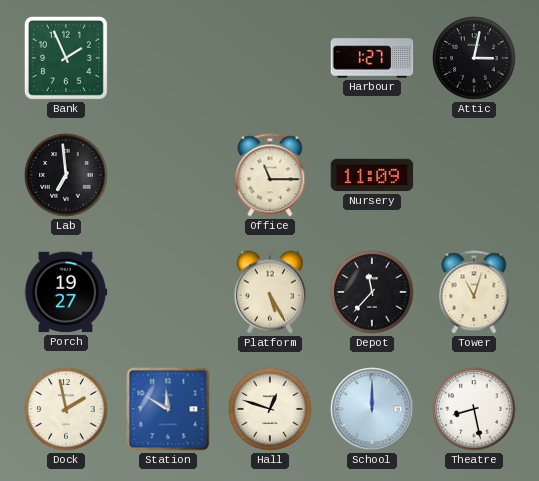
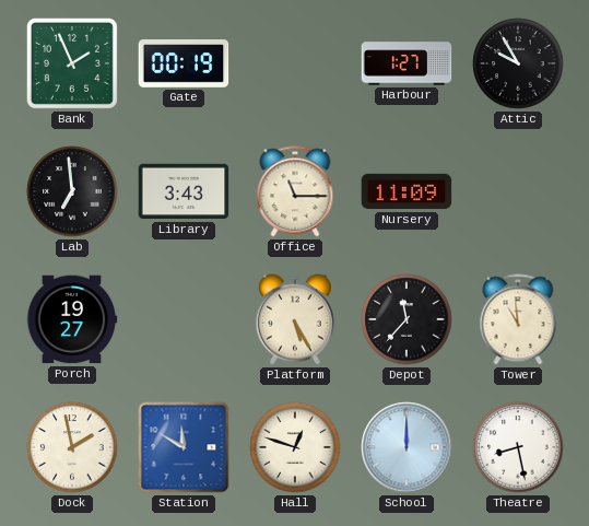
Gate: none -> 00:19
Attic: 3:02 -> 9:55
Library: none -> 3:43
Tower: 11:03 -> 10:59
